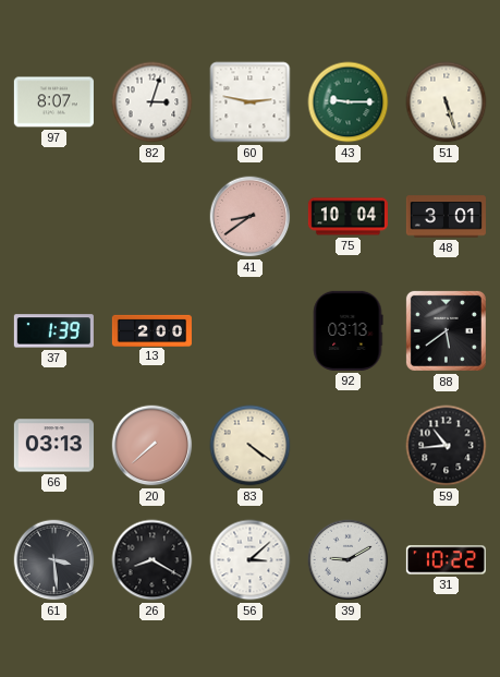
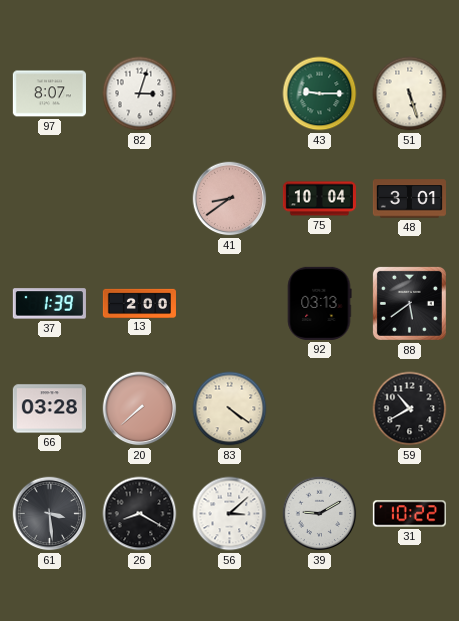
60: 2:47 -> none
66: 03:13 -> 03:28
59: 10:44 -> 10:40
